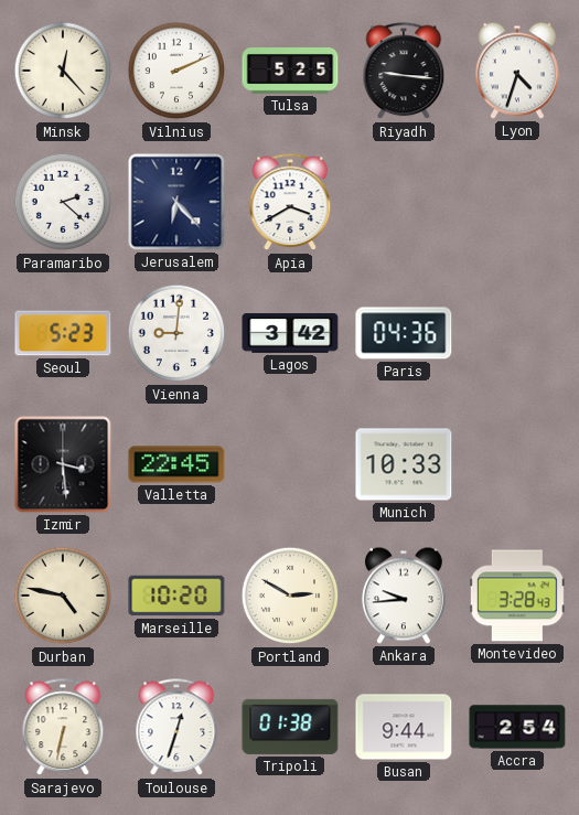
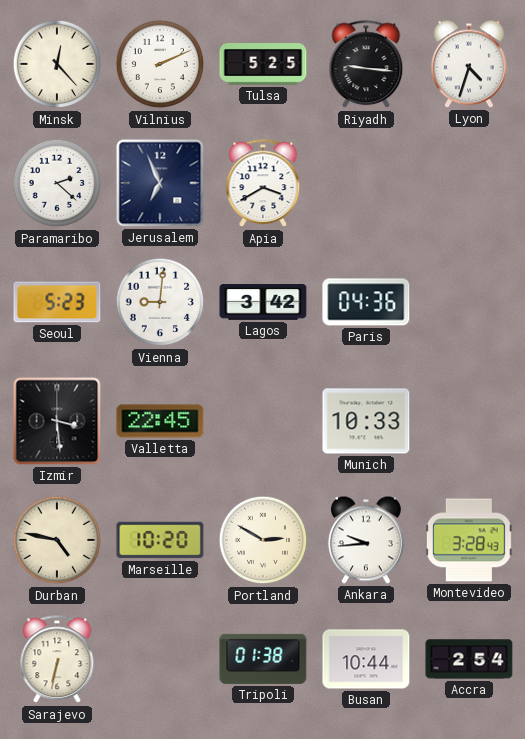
Jerusalem: 6:23 -> 6:56
Toulouse: 12:33 -> none
Busan: 9:44 -> 10:44
